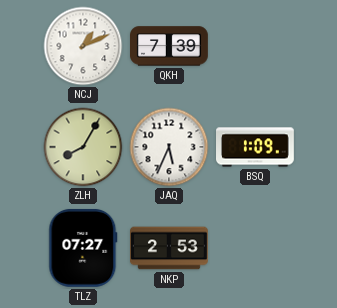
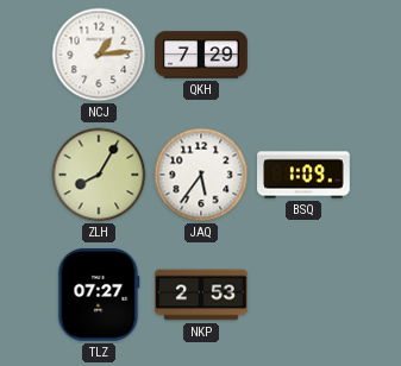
NCJ: 1:11 -> 1:14
QKH: 7:39 -> 7:29
JAQ: 5:34 -> 5:36
